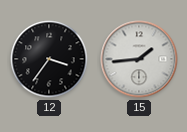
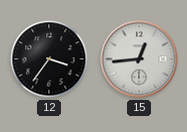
15: 1:44 -> 12:44
